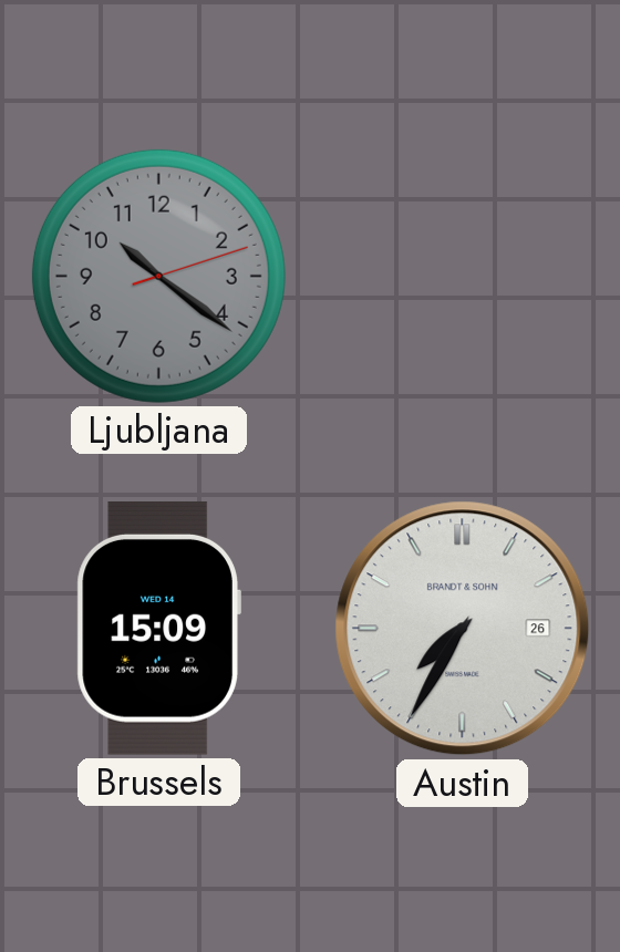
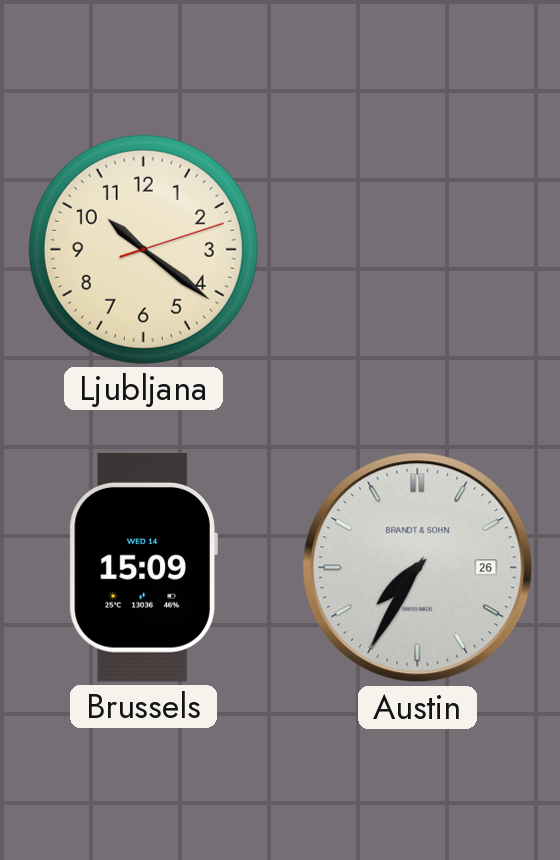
Ljubljana dial: grey -> cream
